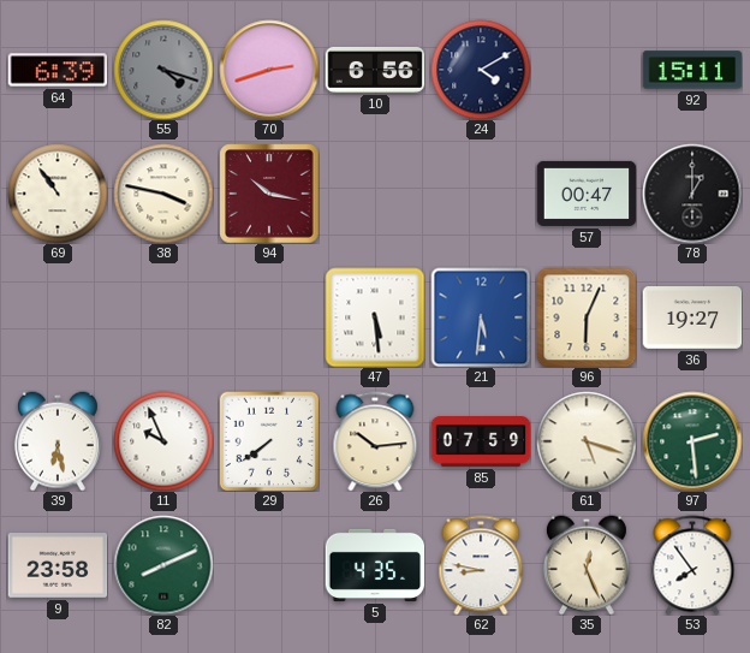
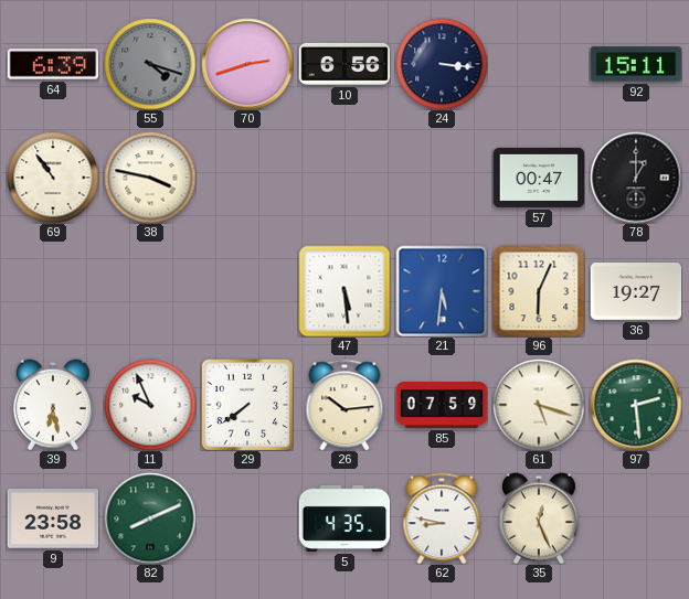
24: 4:10 -> 3:16
94: 10:17 -> none
53: 7:54 -> none
